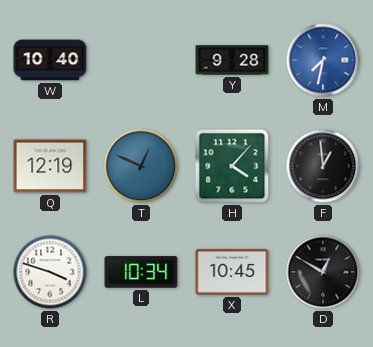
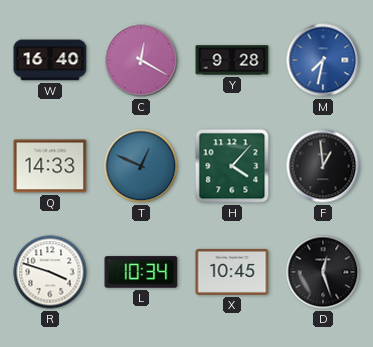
W: 10:40 -> 16:40
C: none -> 12:20
Q: 12:19 -> 14:33
D: 12:50 -> 12:27
